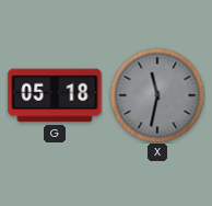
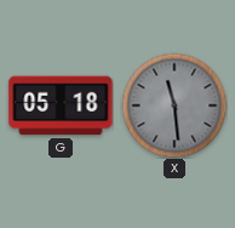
X: 11:32 -> 11:29
